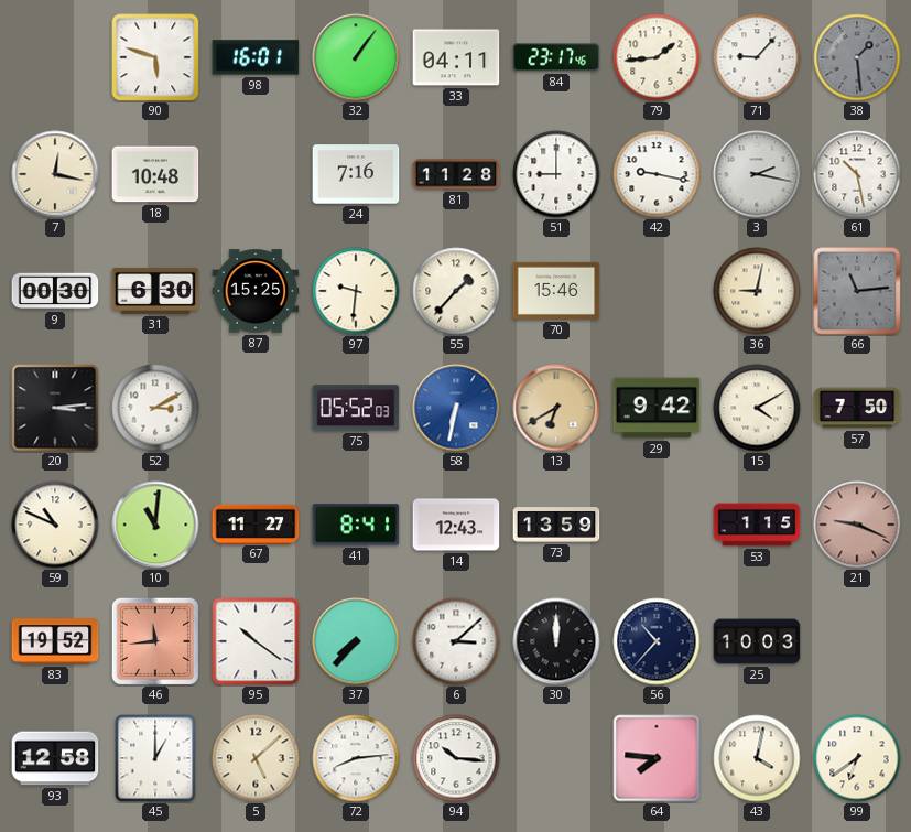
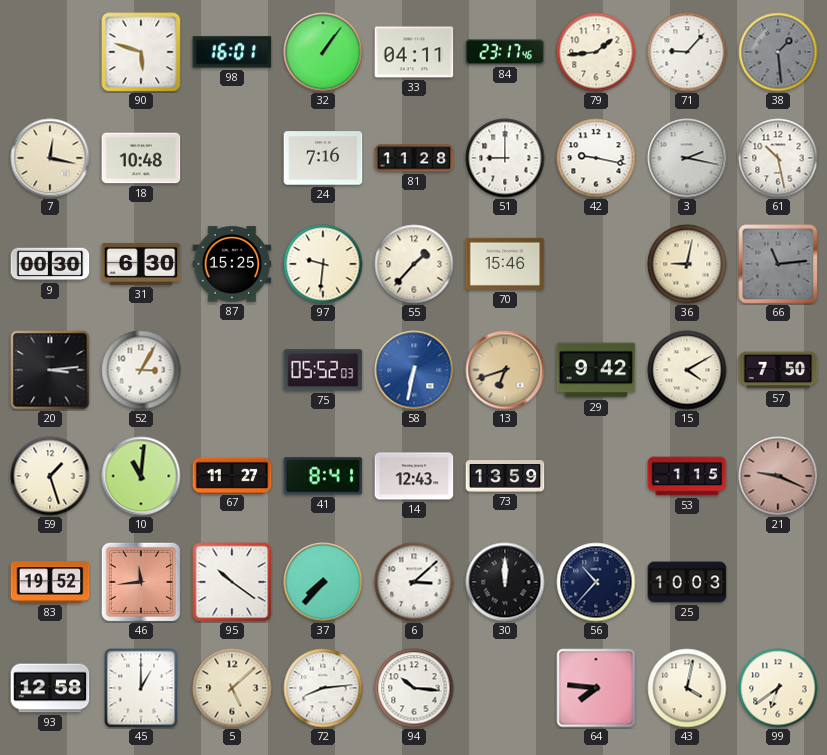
52: 3:10 -> 3:05
13: 6:40 -> 6:42
59: 10:49 -> 1:27
